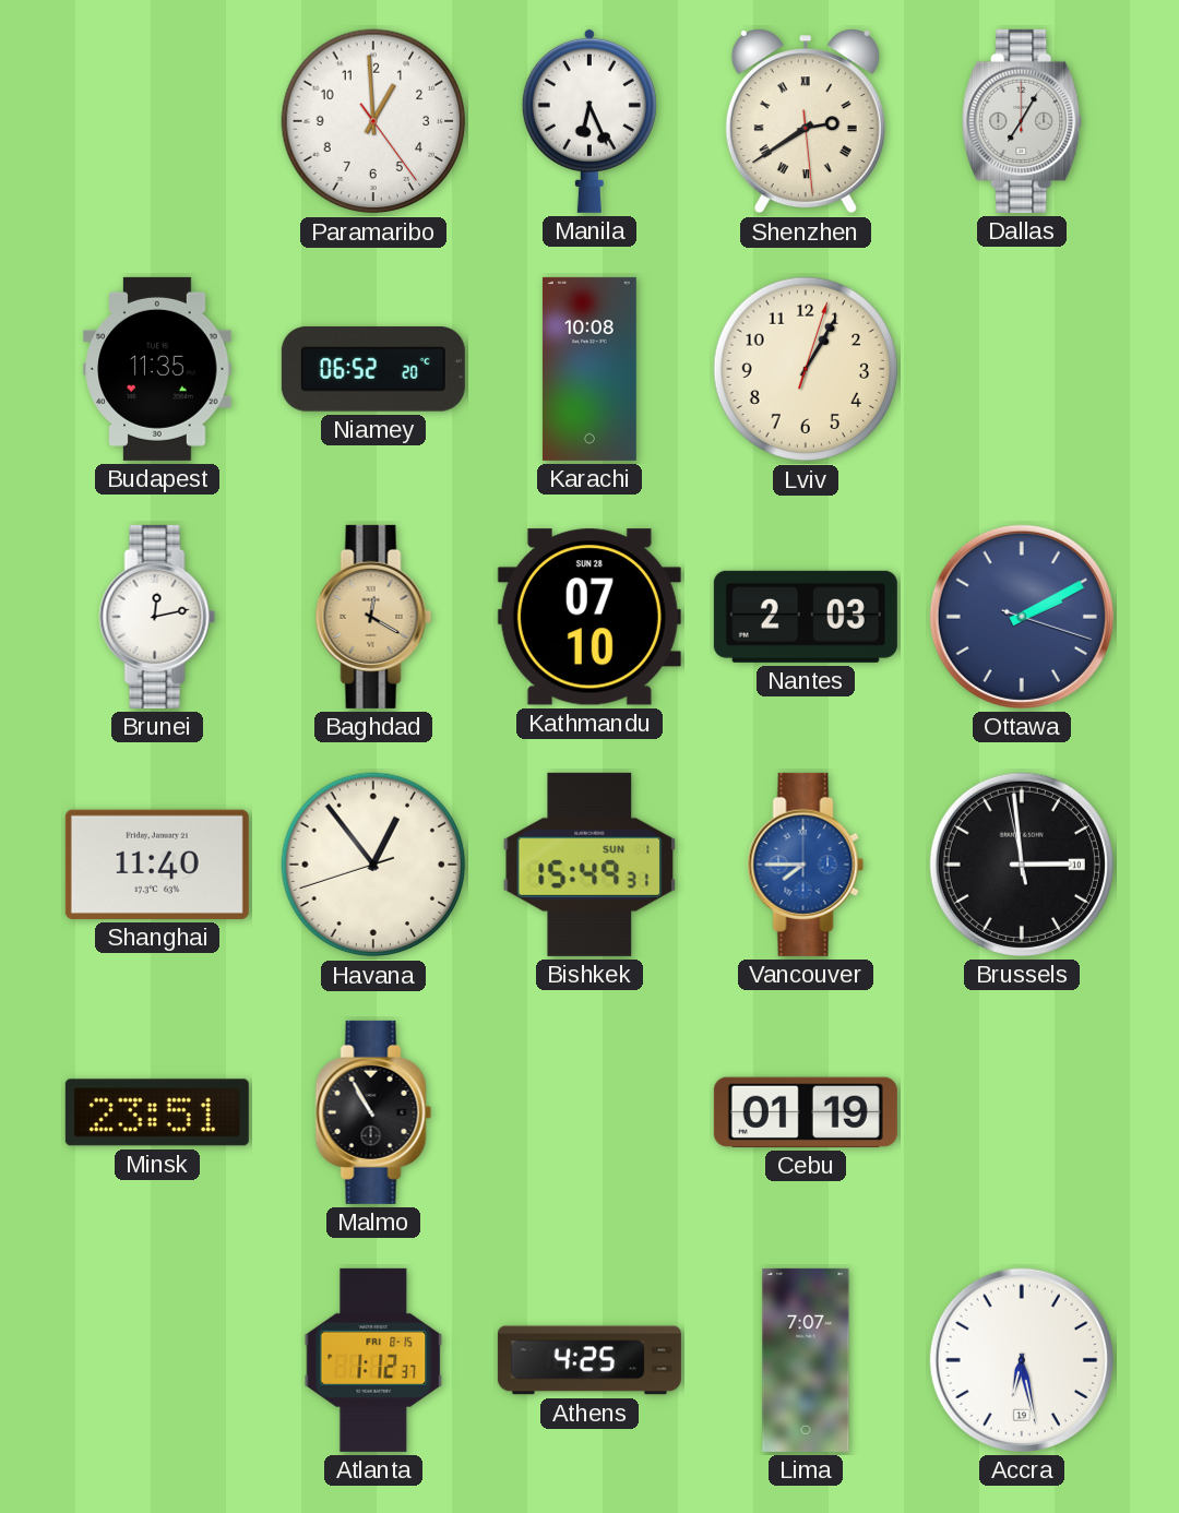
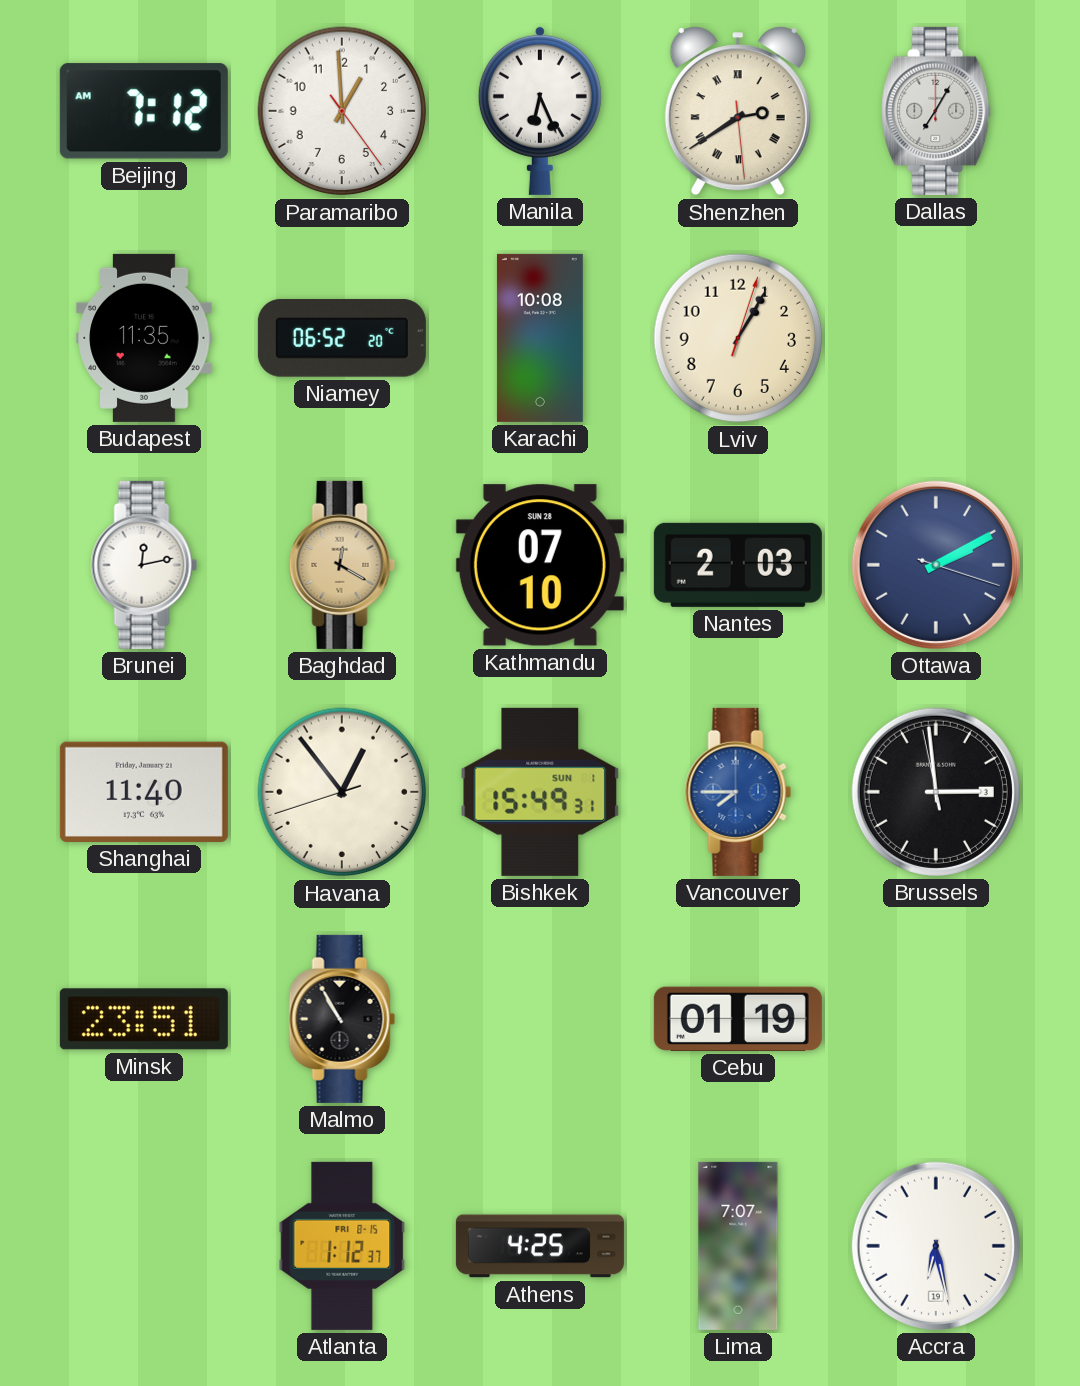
Beijing: none -> 7:12
Brussels date: 10 -> 3
